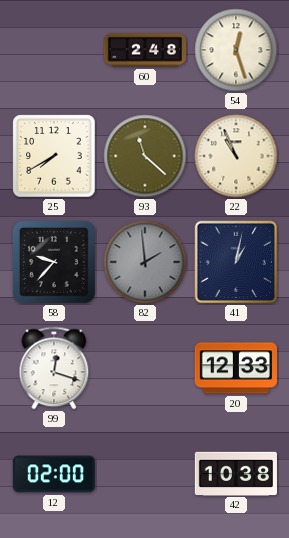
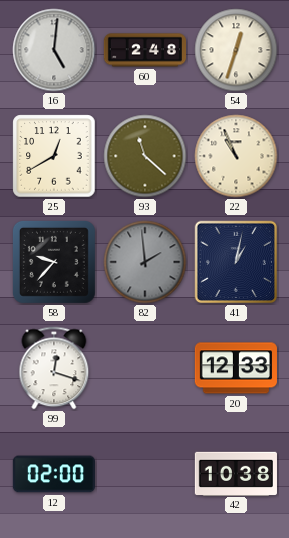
16: none -> 5:01
54: 12:27 -> 12:33
25: 7:40 -> 12:40
